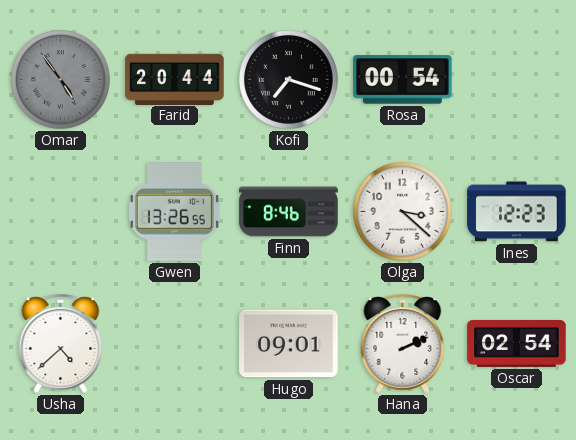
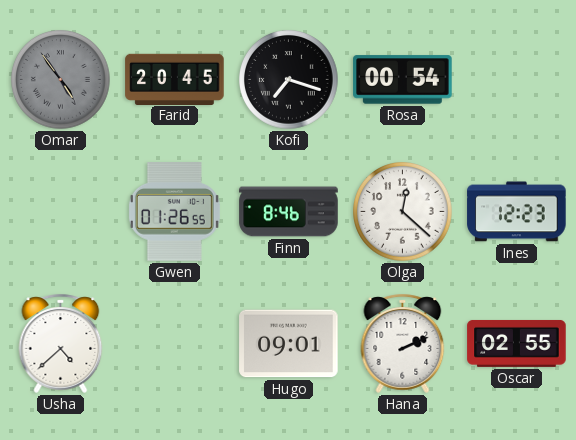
Farid: 20:44 -> 20:45
Gwen: 13:26 -> 01:26
Olga: 3:22 -> 12:22
Oscar: 02:54 -> 02:55
